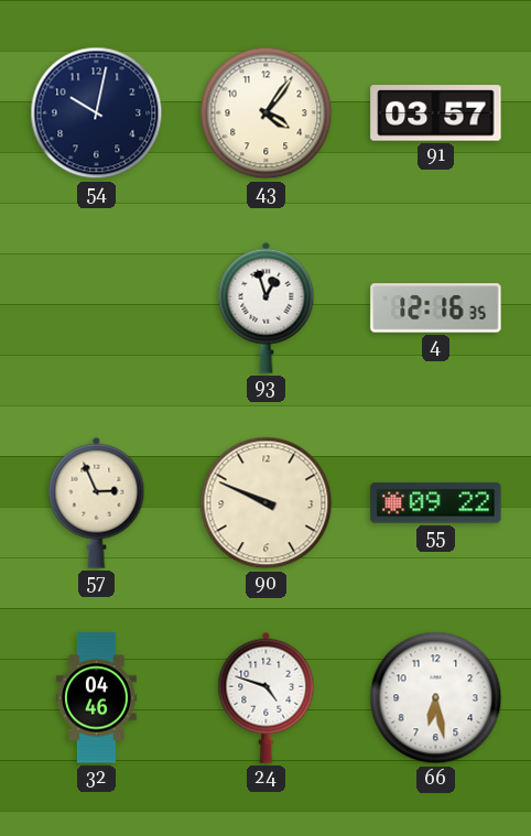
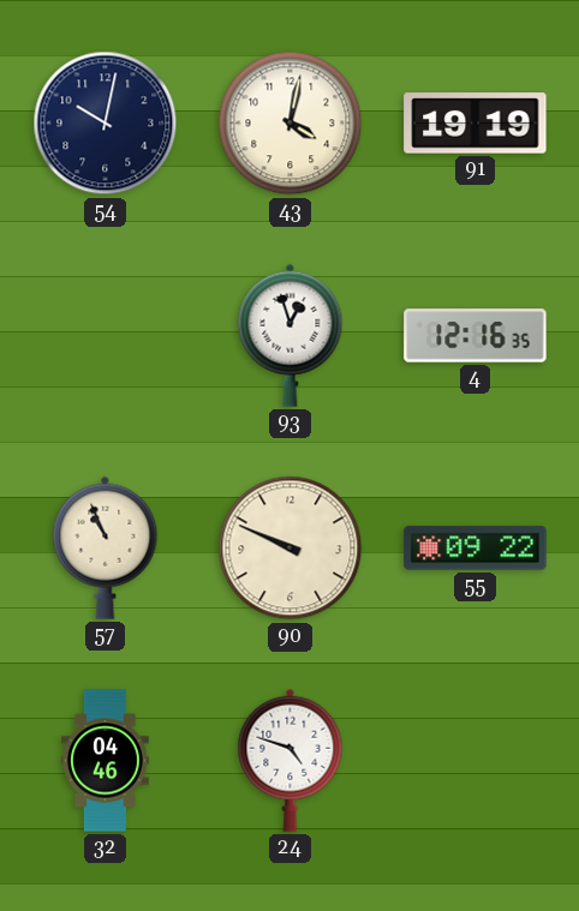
43: 4:06 -> 4:02
91: 03:57 -> 19:19
57: 2:56 -> 10:56
66: 6:28 -> none
